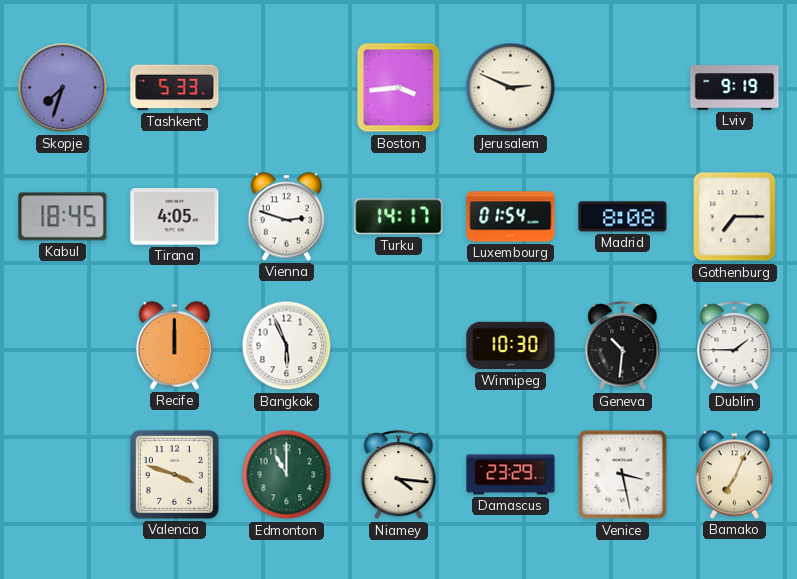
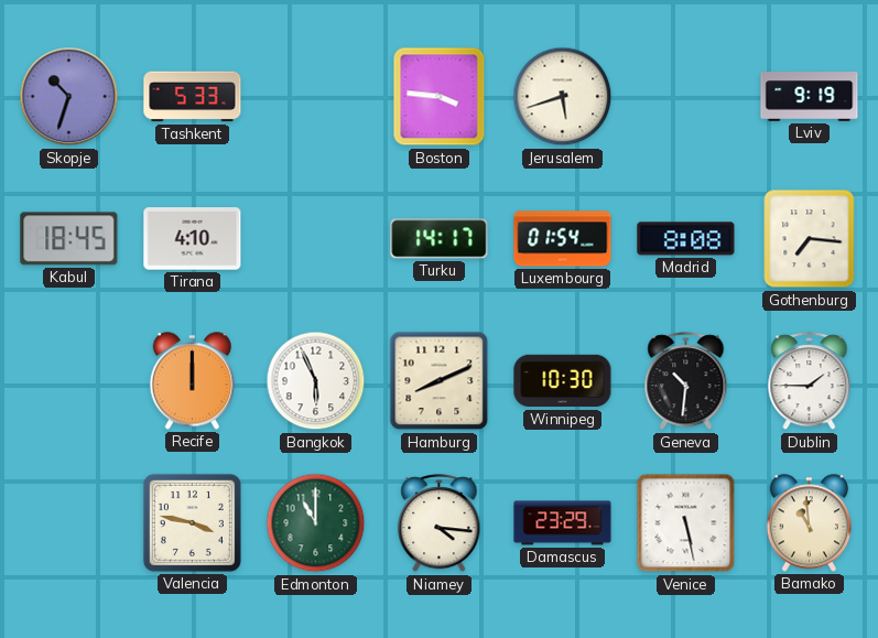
Skopje: 7:33 -> 10:33
Boston: 3:44 -> 3:46
Jerusalem: 2:49 -> 5:42
Tirana: 4:05 -> 4:10
Vienna: 2:48 -> none
Gothenburg: 7:15 -> 7:16
Hamburg: none -> 8:11
Valencia: 3:48 -> 3:47
Venice: 3:28 -> 5:28
Bamako: 7:04 -> 10:59
